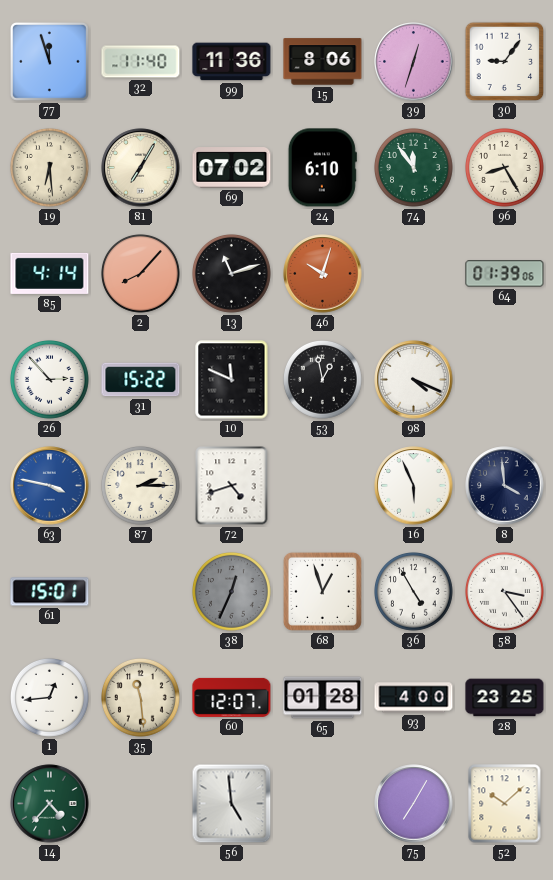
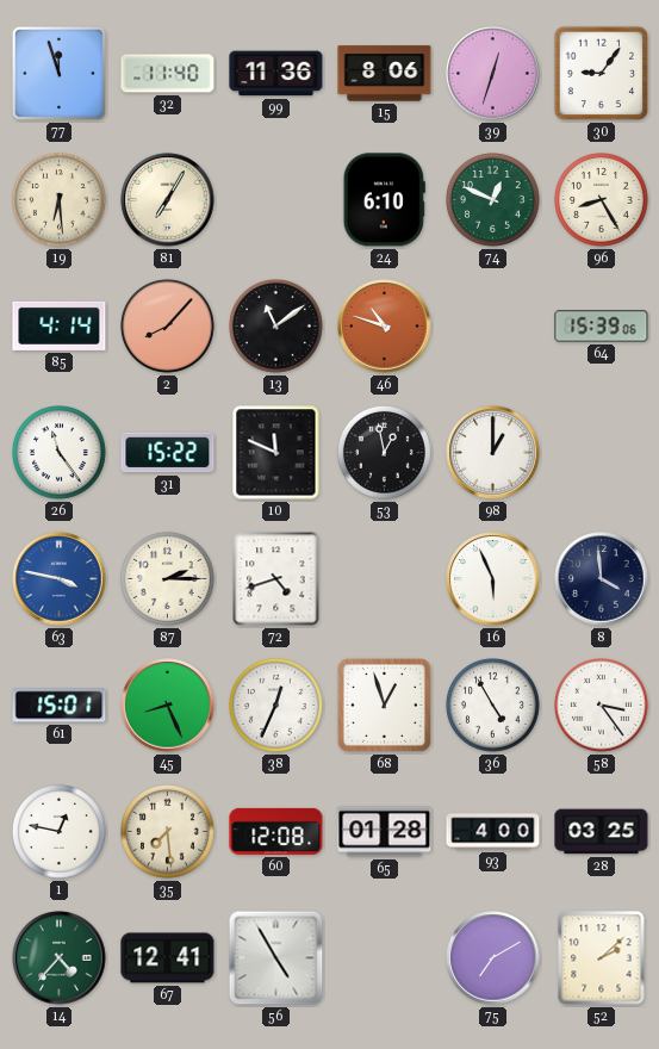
69: 07:02 -> none
74: 11:54 -> 12:49
13: 11:12 -> 11:09
46: 10:03 -> 10:48
64: 01:39 -> 15:39
26: 2:53 -> 11:24
98: 4:19 -> 1:00
45: none -> 8:26
38 dial: grey -> white
1: 12:44 -> 12:47
35: 11:29 -> 7:29
60: 12:07 -> 12:08
28: 23:25 -> 03:25
67: none -> 12:41
56: 4:59 -> 4:55
75: 7:05 -> 7:10
52: 10:08 -> 2:08
